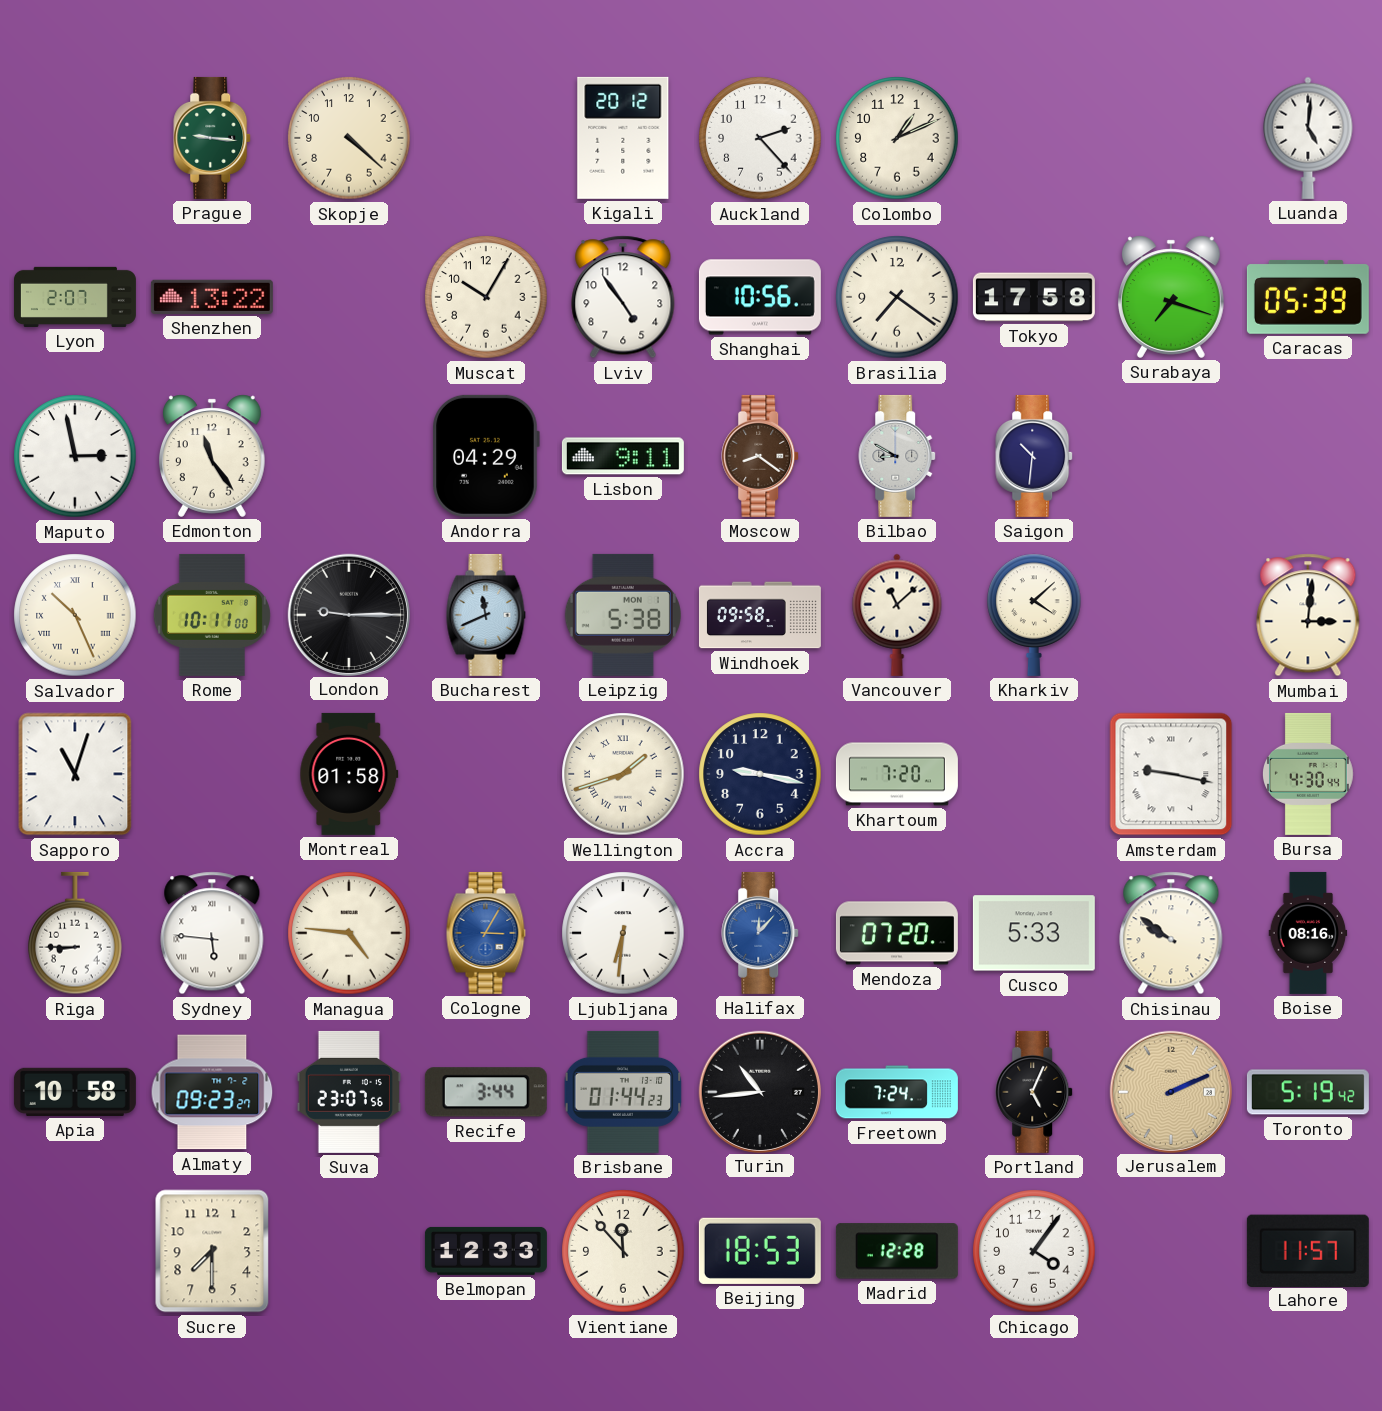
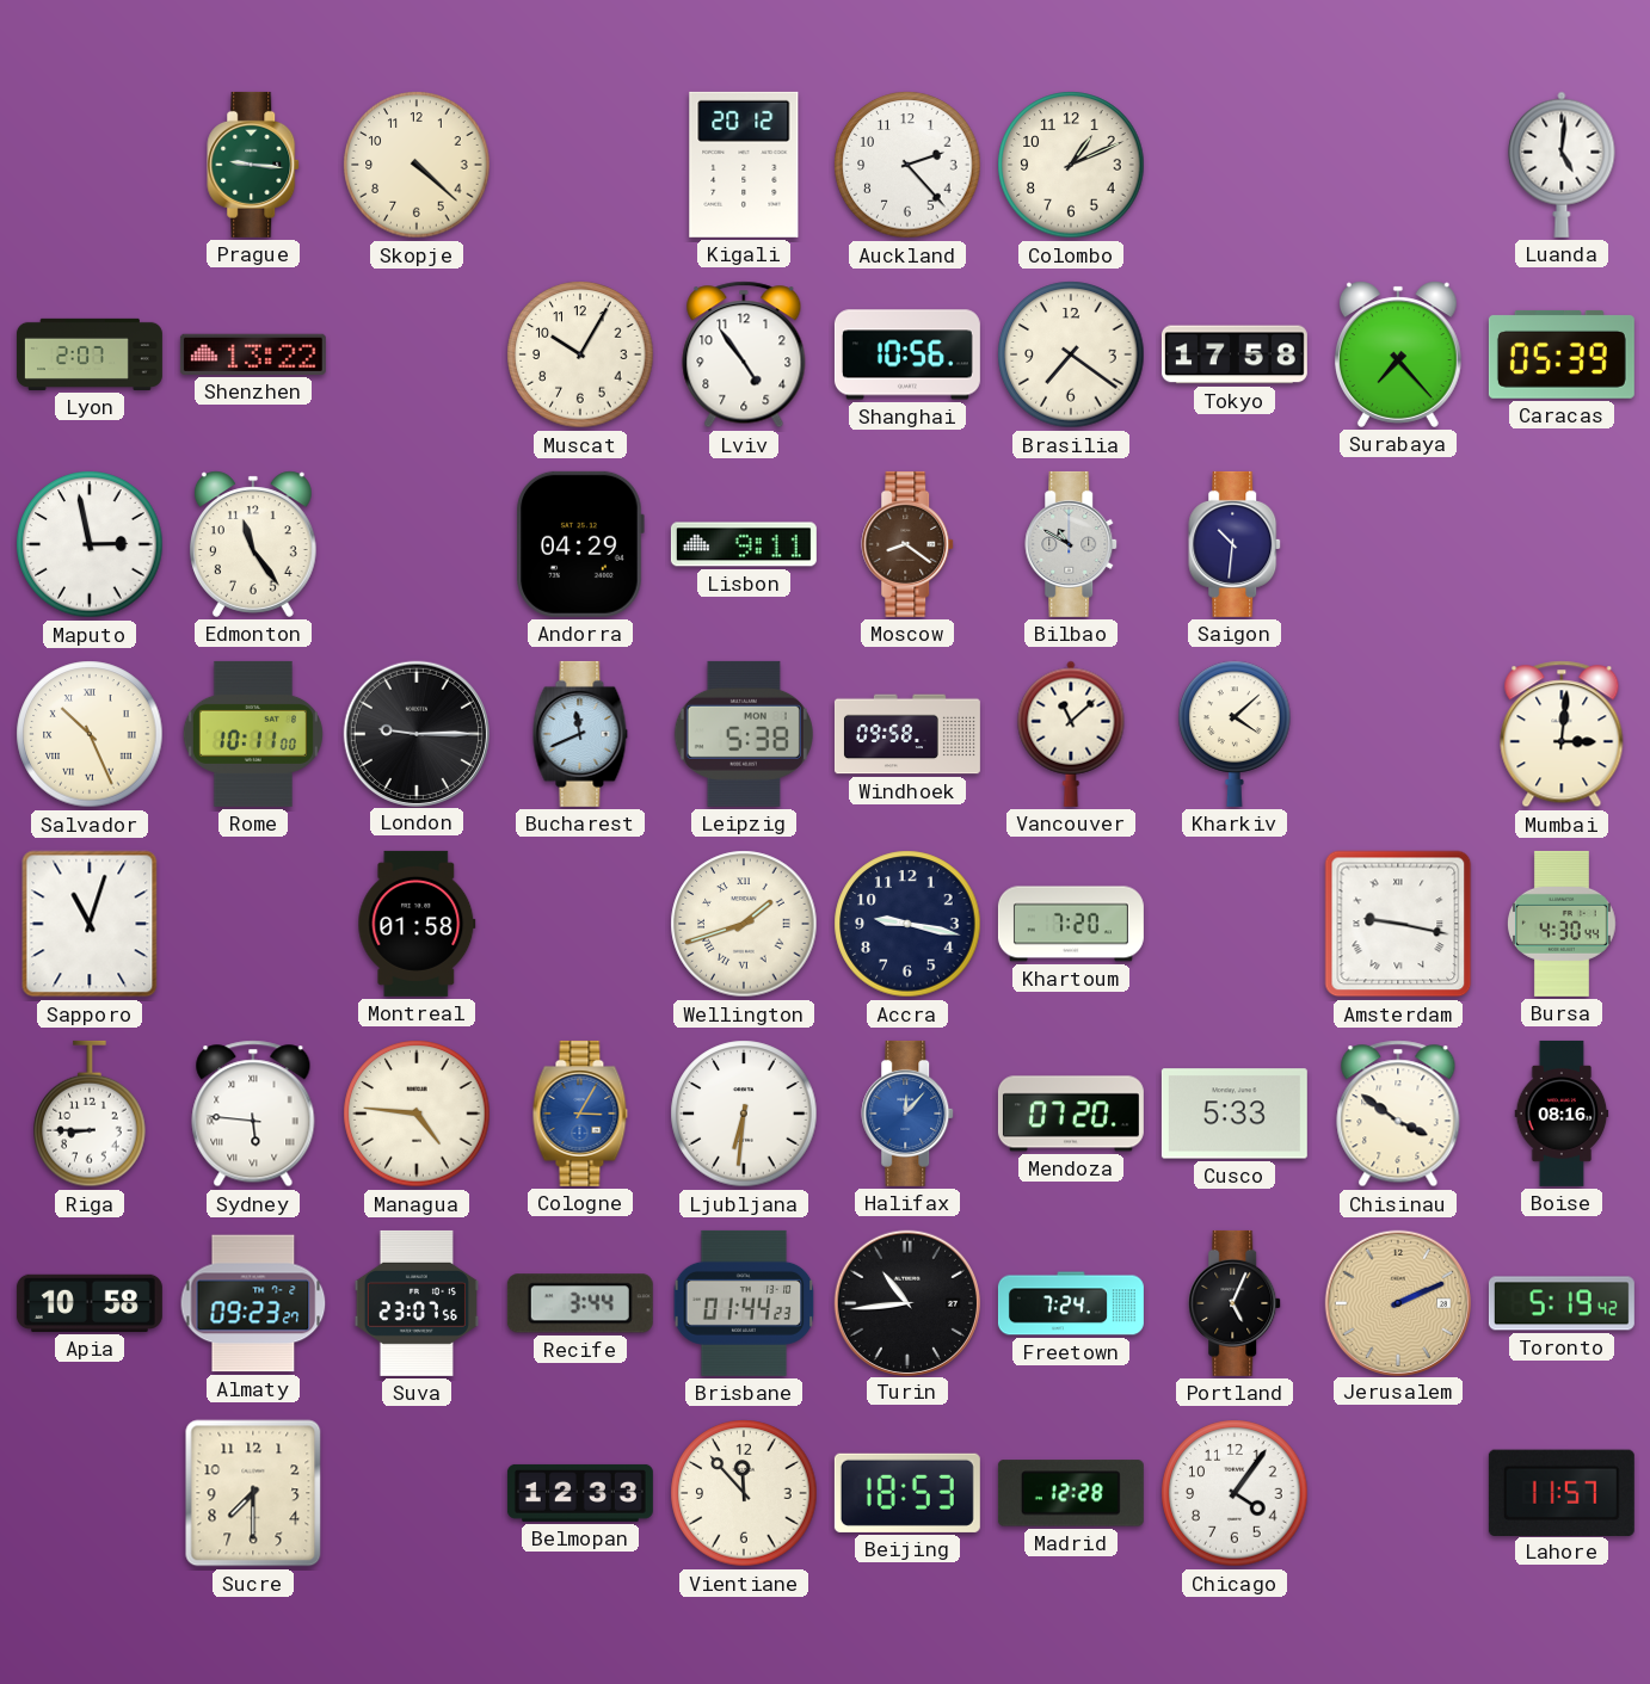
Surabaya: 7:18 -> 7:23
Bilbao: 8:50 -> 10:50
Chisinau: 9:51 -> 3:51
